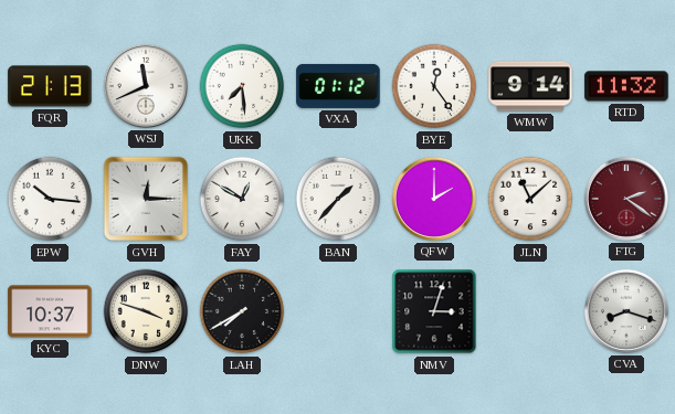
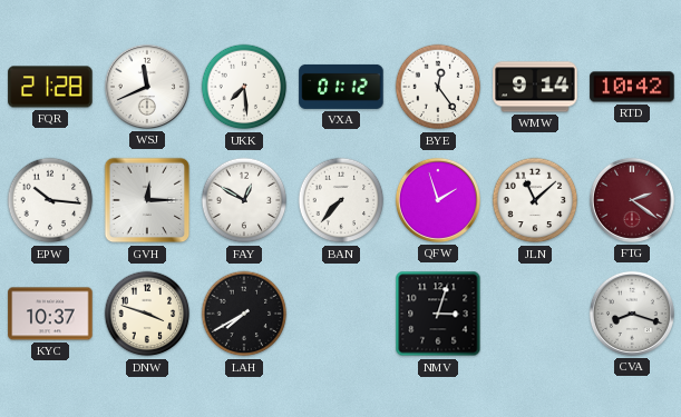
FQR: 21:13 -> 21:28
RTD: 11:32 -> 10:42
BAN: 1:37 -> 7:37
QFW: 2:00 -> 1:57
